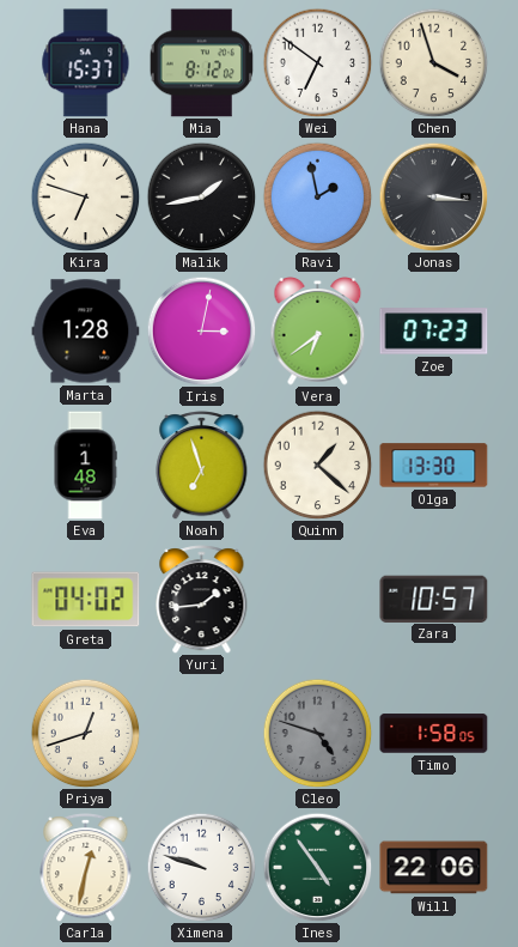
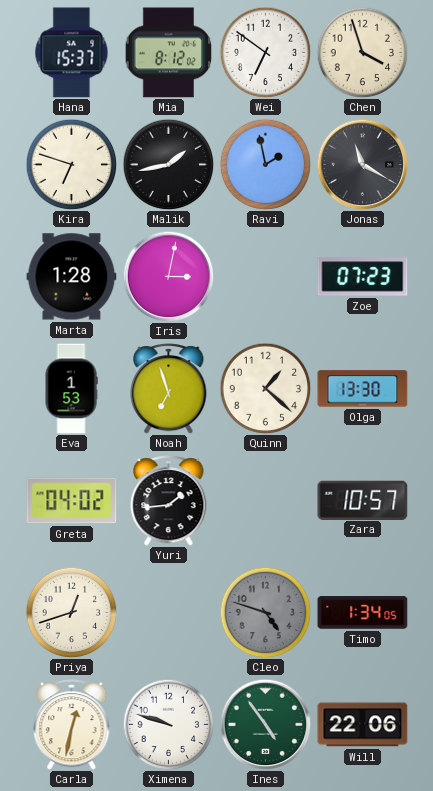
Jonas: 3:16 -> 11:20
Vera: 6:39 -> none
Eva: 1:48 -> 1:53
Timo: 1:58 -> 1:34
